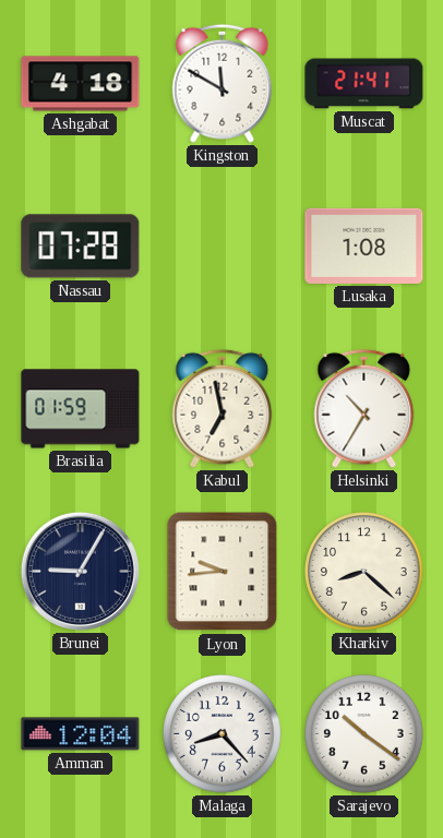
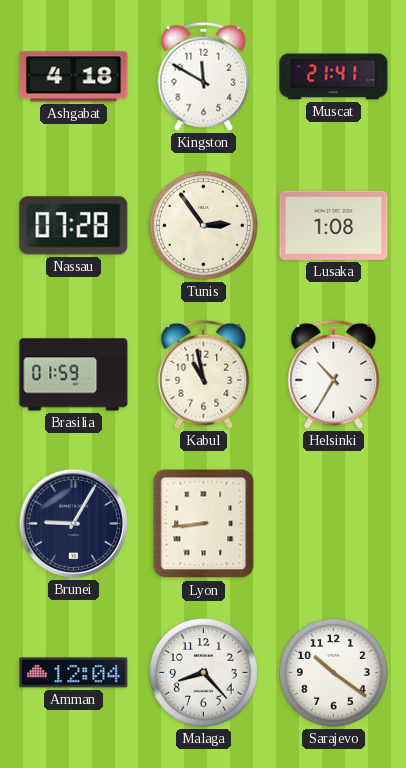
Tunis: none -> 2:54
Kabul: 6:58 -> 10:58
Lyon: 9:44 -> 8:44
Kharkiv: 8:22 -> none
